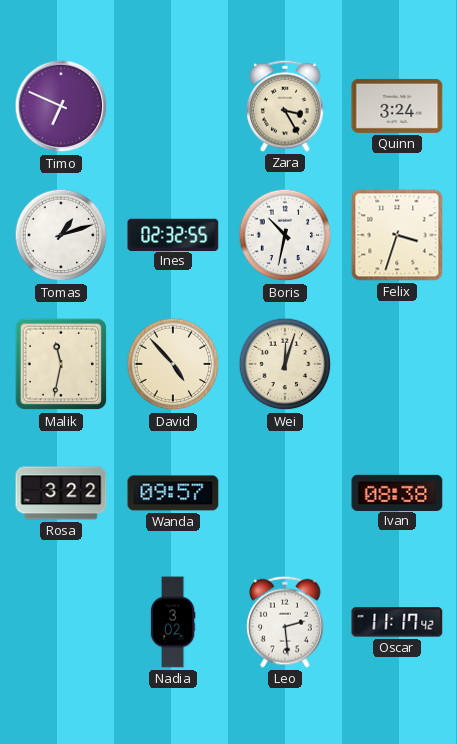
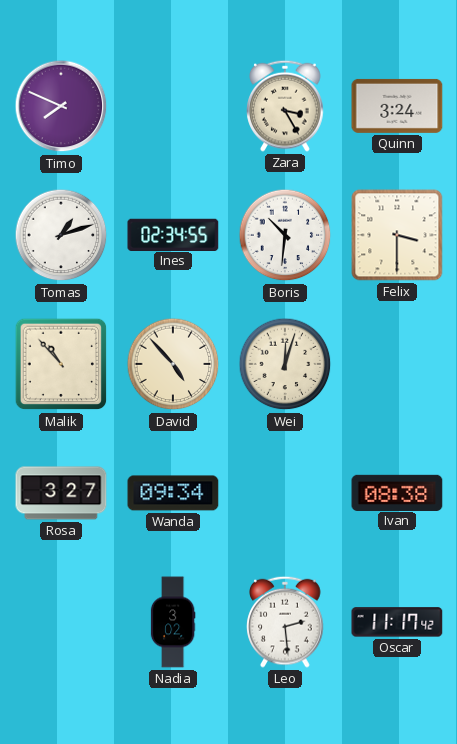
Timo: 6:49 -> 7:49
Ines: 02:32 -> 02:34
Boris: 10:32 -> 10:31
Felix: 3:33 -> 3:30
Malik: 11:32 -> 10:53
Rosa: 3:22 -> 3:27
Wanda: 09:57 -> 09:34
